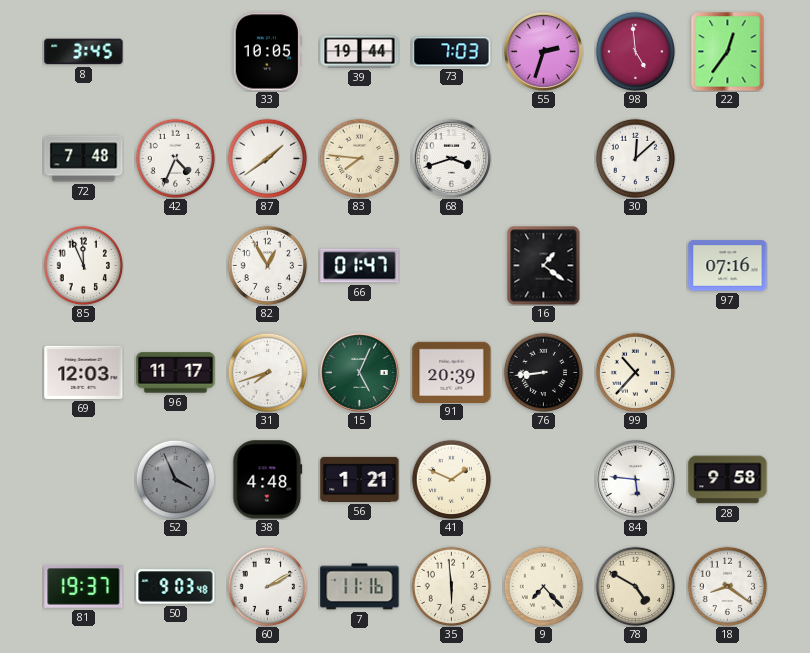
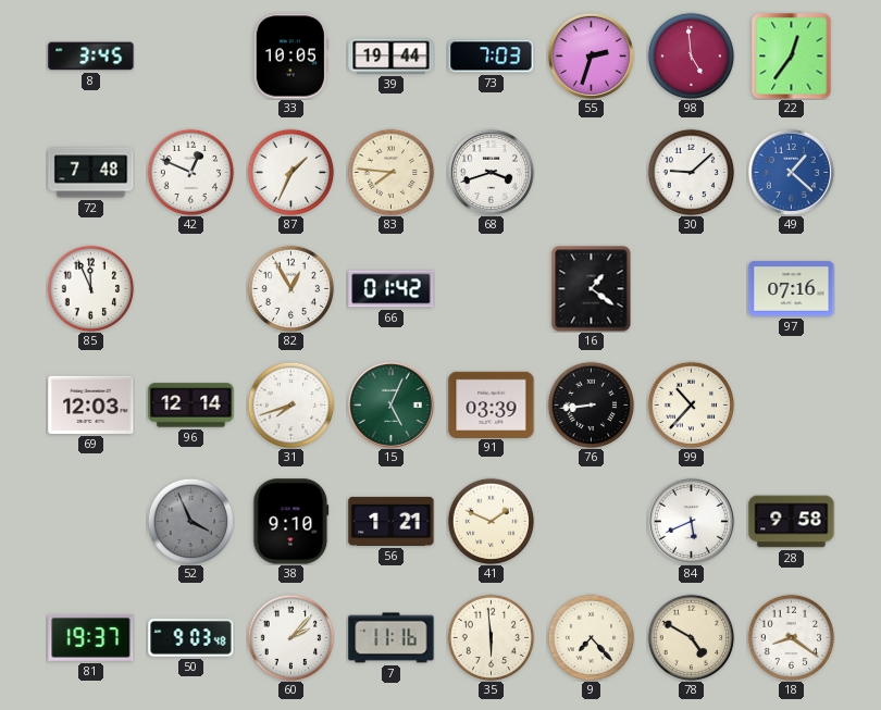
42: 4:34 -> 12:49
87: 1:39 -> 1:34
30: 12:08 -> 9:08
49: none -> 1:22
66: 01:47 -> 01:42
96: 11:17 -> 12:14
91: 20:39 -> 03:39
38: 4:48 -> 9:10
84: 5:46 -> 5:41
60: 2:10 -> 2:07
